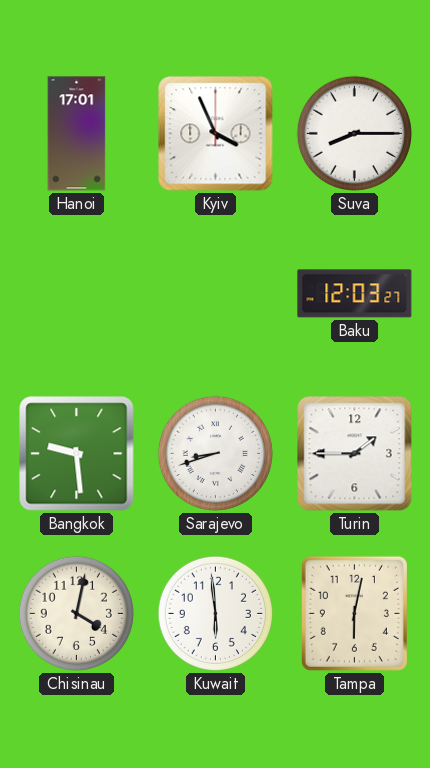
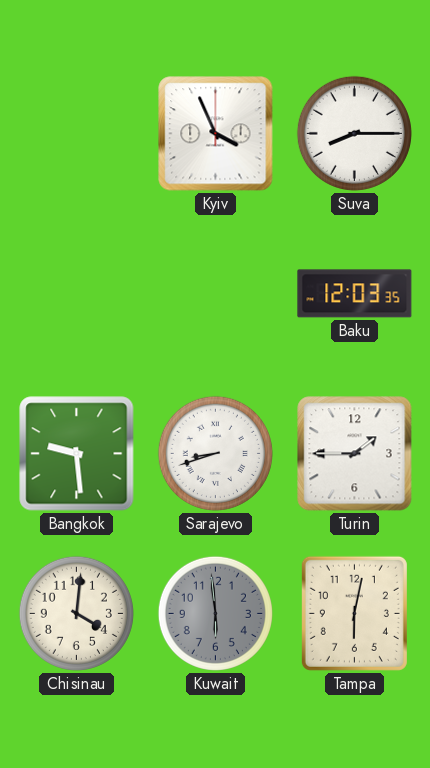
Hanoi: 17:01 -> none
Baku: 12:03:27 -> 12:03:35
Chisinau: 4:02 -> 4:01
Kuwait dial: white -> grey
